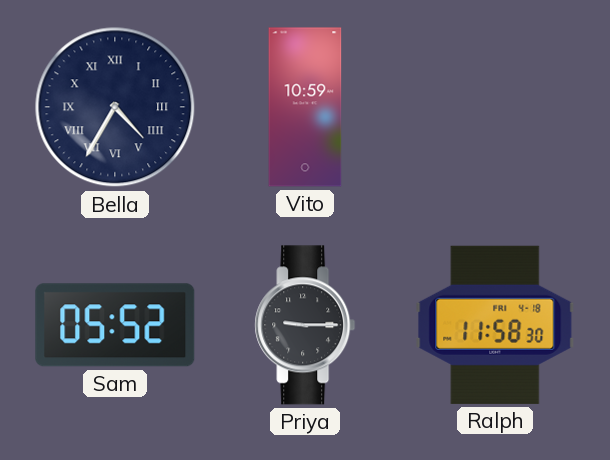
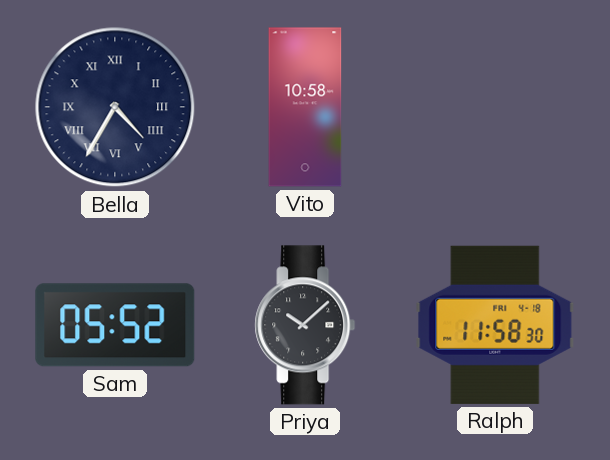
Vito: 10:59 -> 10:58
Priya: 9:15 -> 10:08
